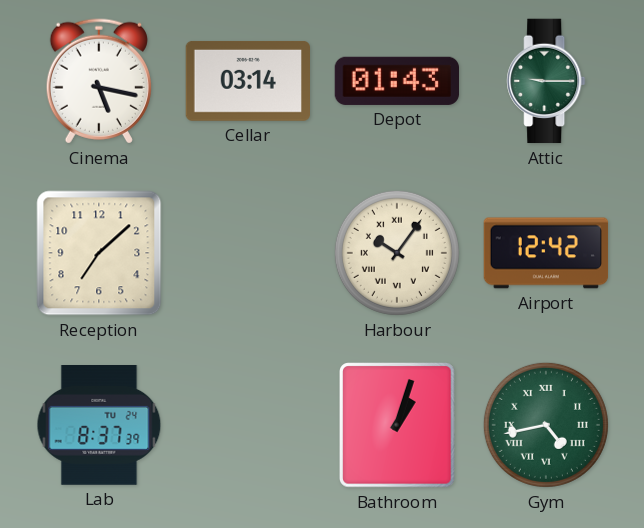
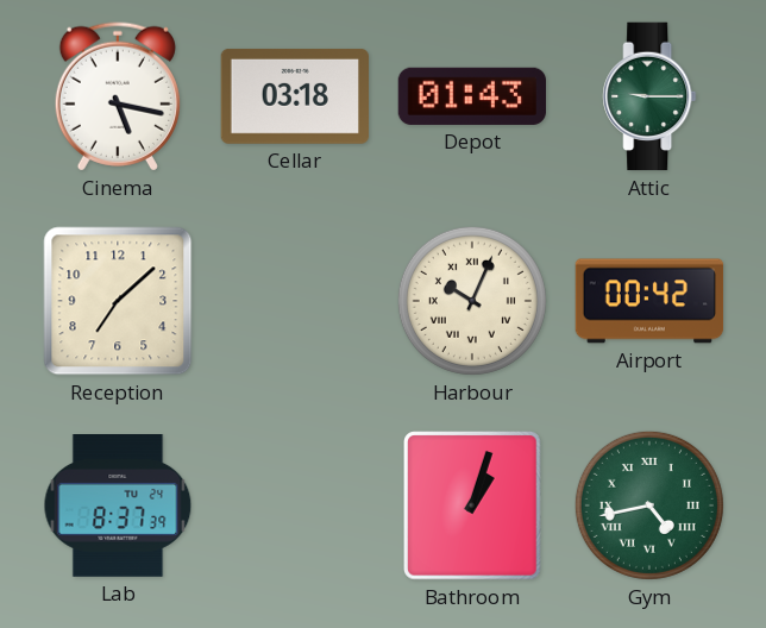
Cellar: 03:14 -> 03:18
Harbour: 10:06 -> 10:04
Airport: 12:42 -> 00:42
